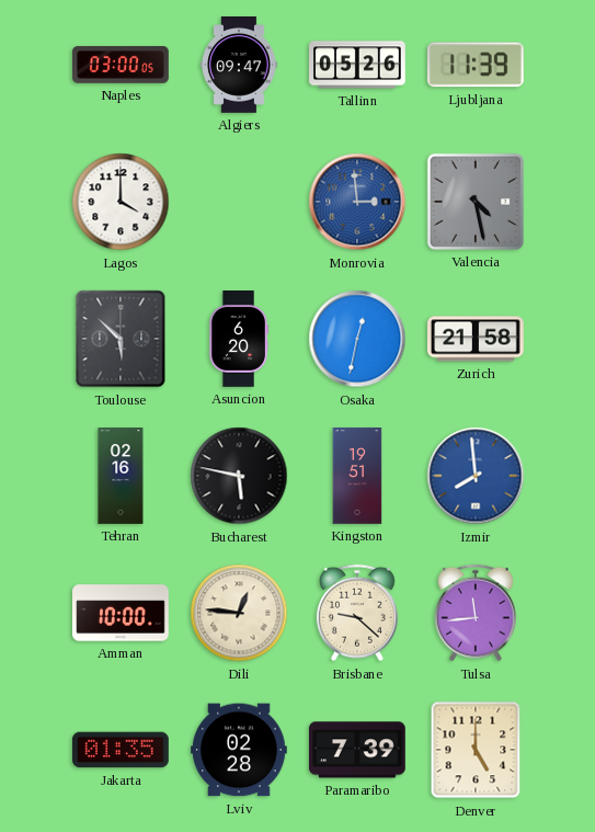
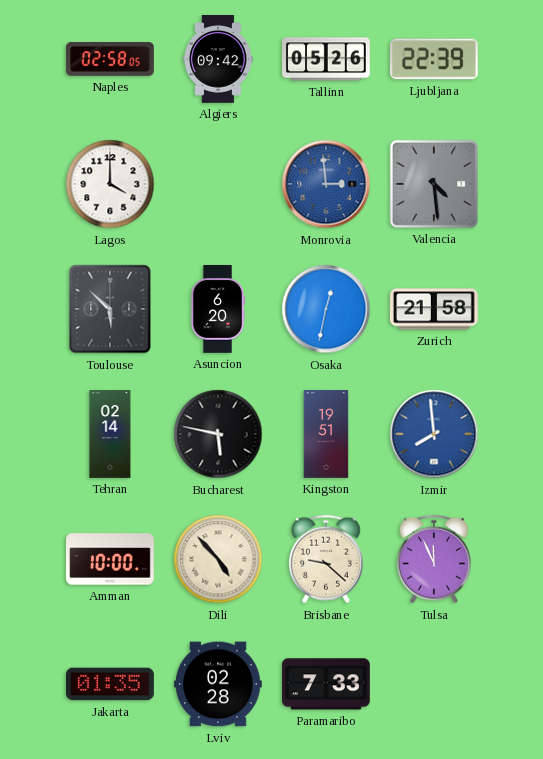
Naples: 03:00 -> 02:58
Algiers: 09:47 -> 09:42
Ljubljana: 11:39 -> 22:39
Valencia: 4:28 -> 4:29
Tehran: 02:16 -> 02:14
Dili: 12:46 -> 4:53
Tulsa: 11:44 -> 11:56
Paramaribo: 7:39 -> 7:33
Denver: 5:00 -> none
